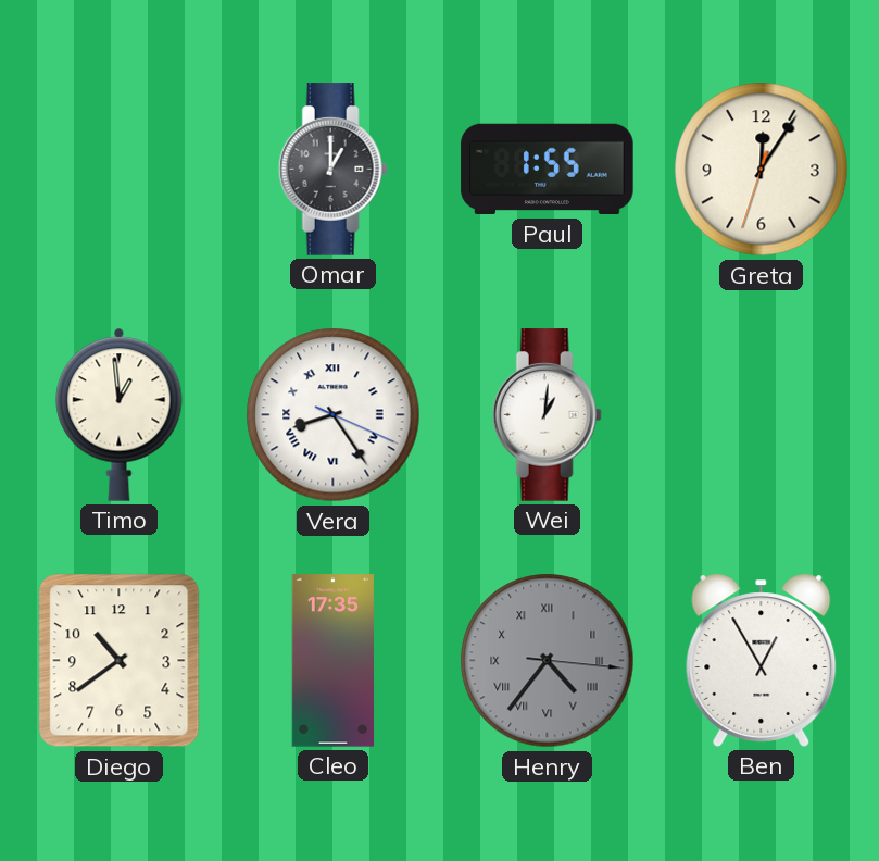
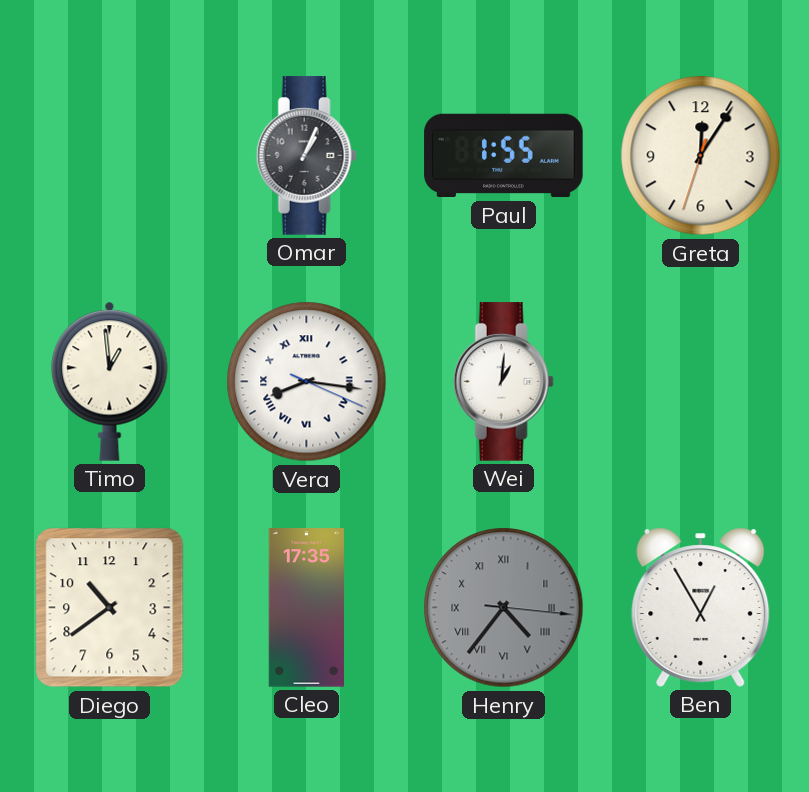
Omar: 1:00 -> 1:04
Vera: 8:24 -> 8:16
